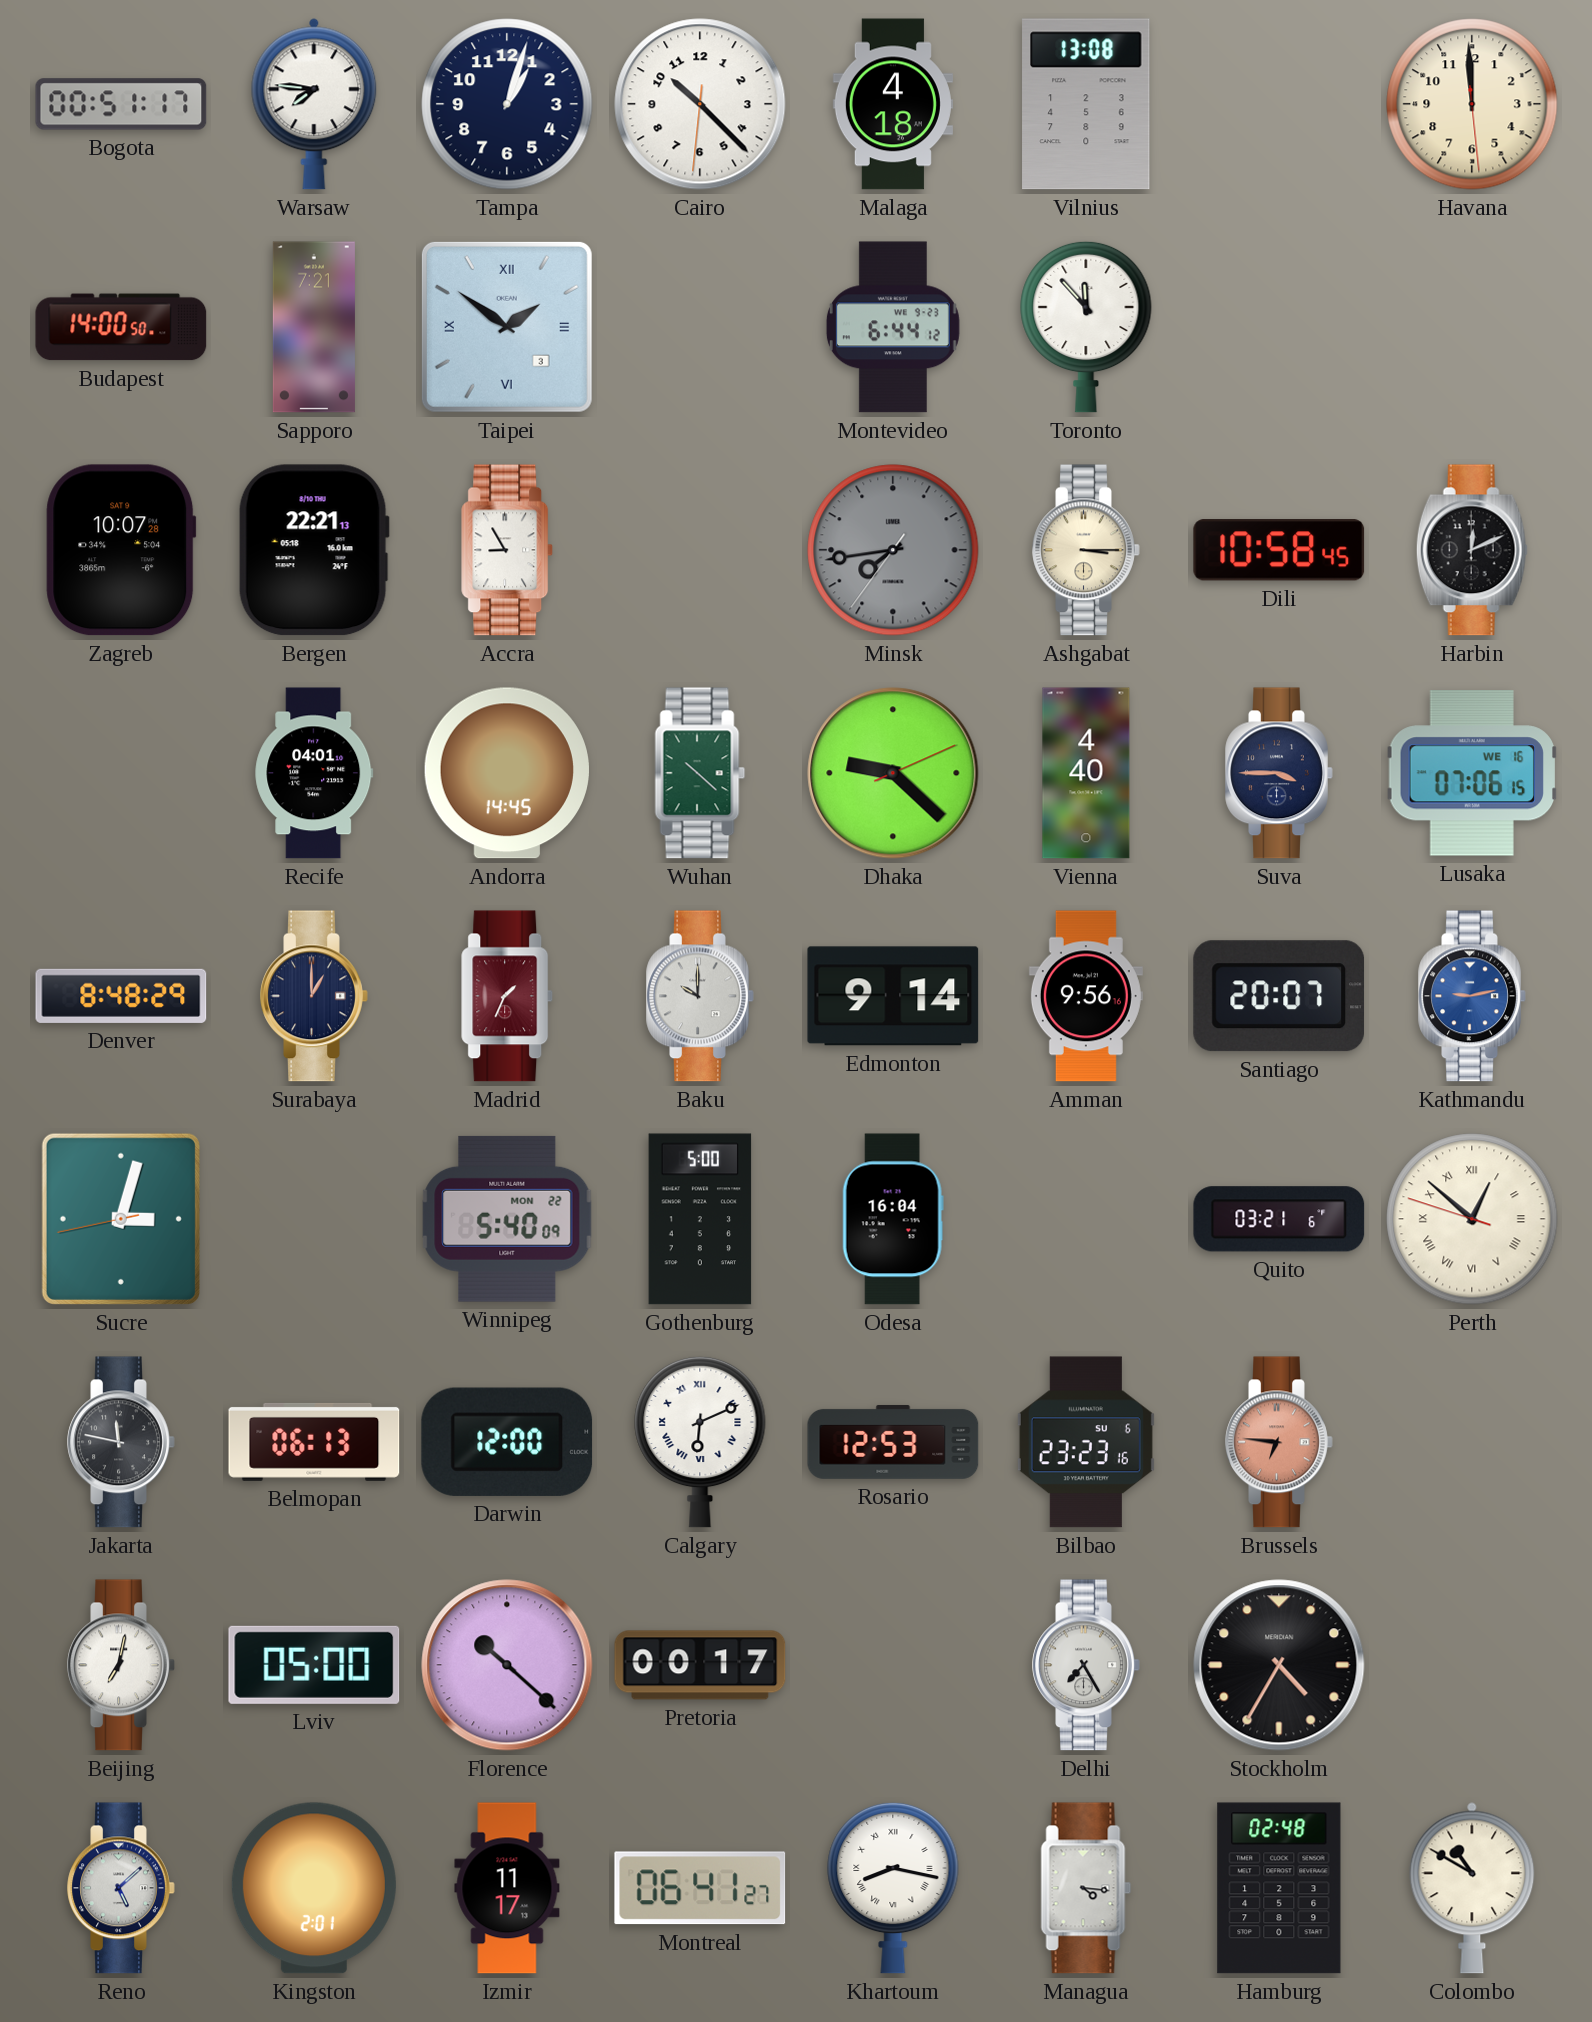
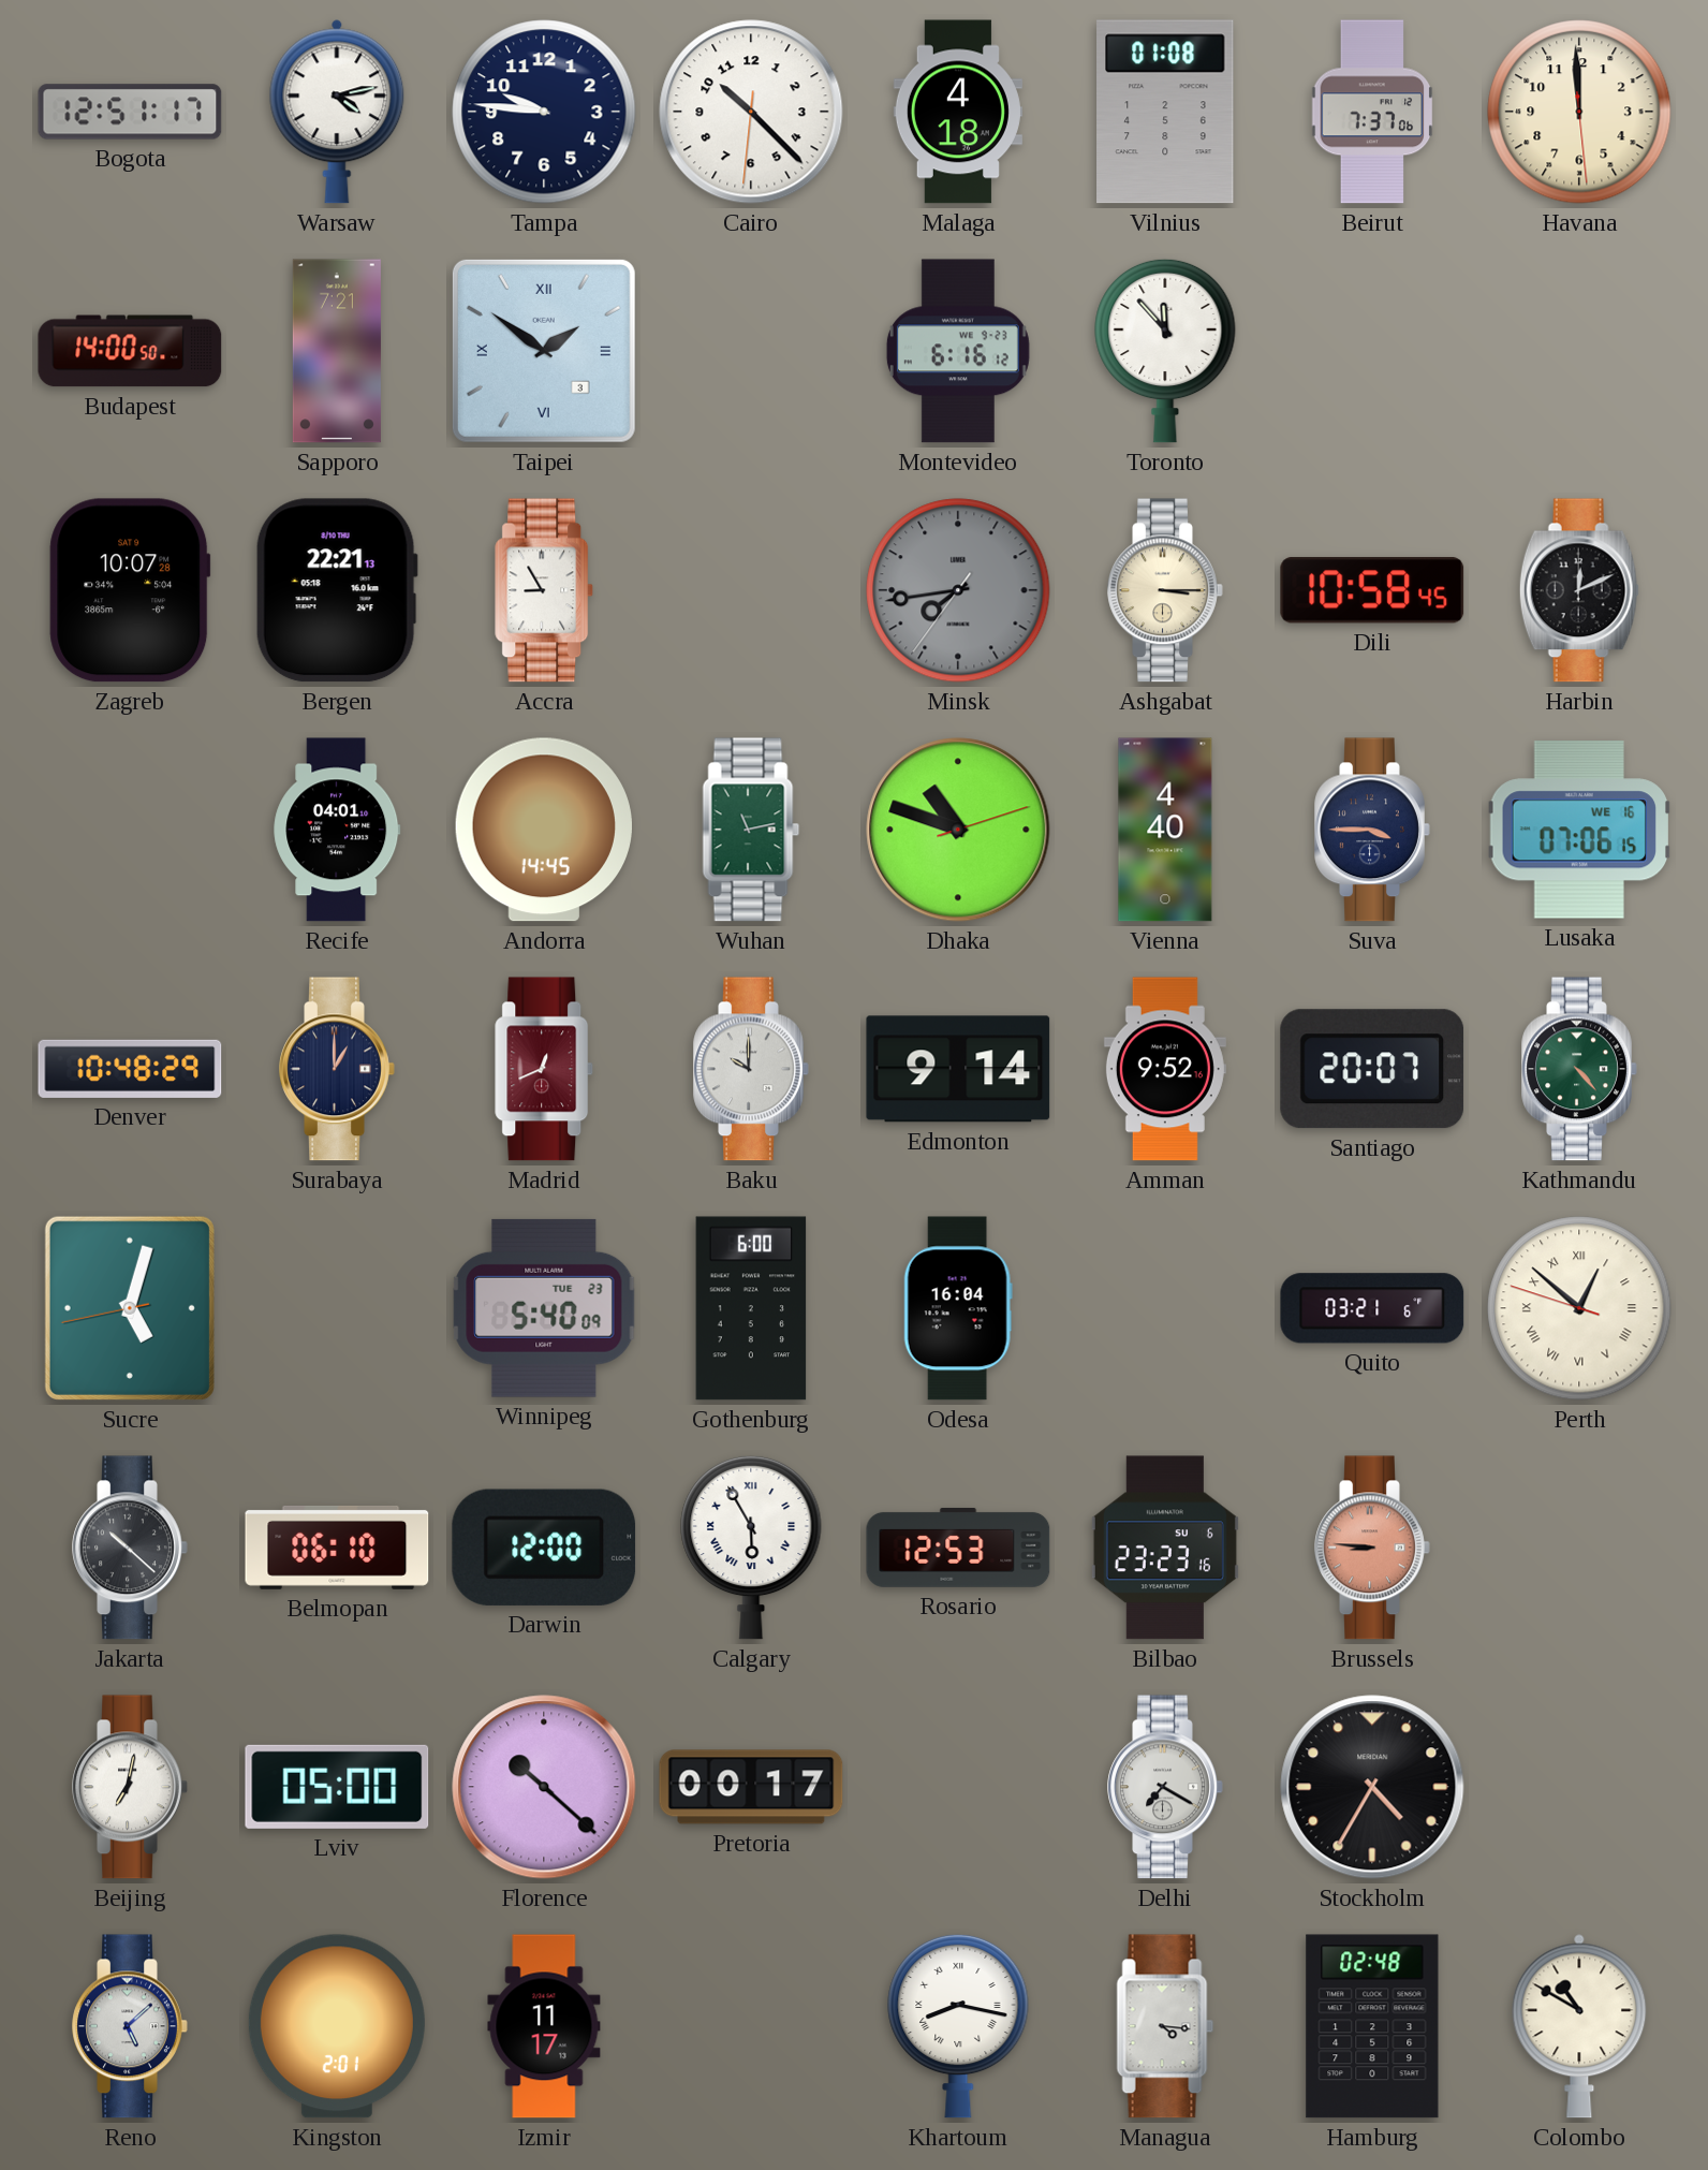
Bogota: 00:51 -> 12:51
Warsaw: 7:46 -> 4:13
Tampa: 1:03 -> 9:46
Vilnius: 13:08 -> 01:08
Beirut: none -> 7:37
Montevideo: 6:44 -> 6:16
Wuhan: 10:22 -> 11:13
Dhaka: 9:22 -> 10:48
Denver: 8:48 -> 10:48
Madrid: 1:34 -> 12:41
Amman: 9:56 -> 9:52
Kathmandu: 9:13 -> 4:23
Kathmandu dial: blue -> green
Sucre: 3:02 -> 5:02
Winnipeg date: MON 22 -> TUE 23
Gothenburg: 5:00 -> 6:00
Jakarta: 11:47 -> 10:22
Belmopan: 06:13 -> 06:10
Calgary: 6:11 -> 5:55
Brussels: 6:46 -> 8:46
Delhi: 7:25 -> 7:20
Montreal: 06:41 -> none
